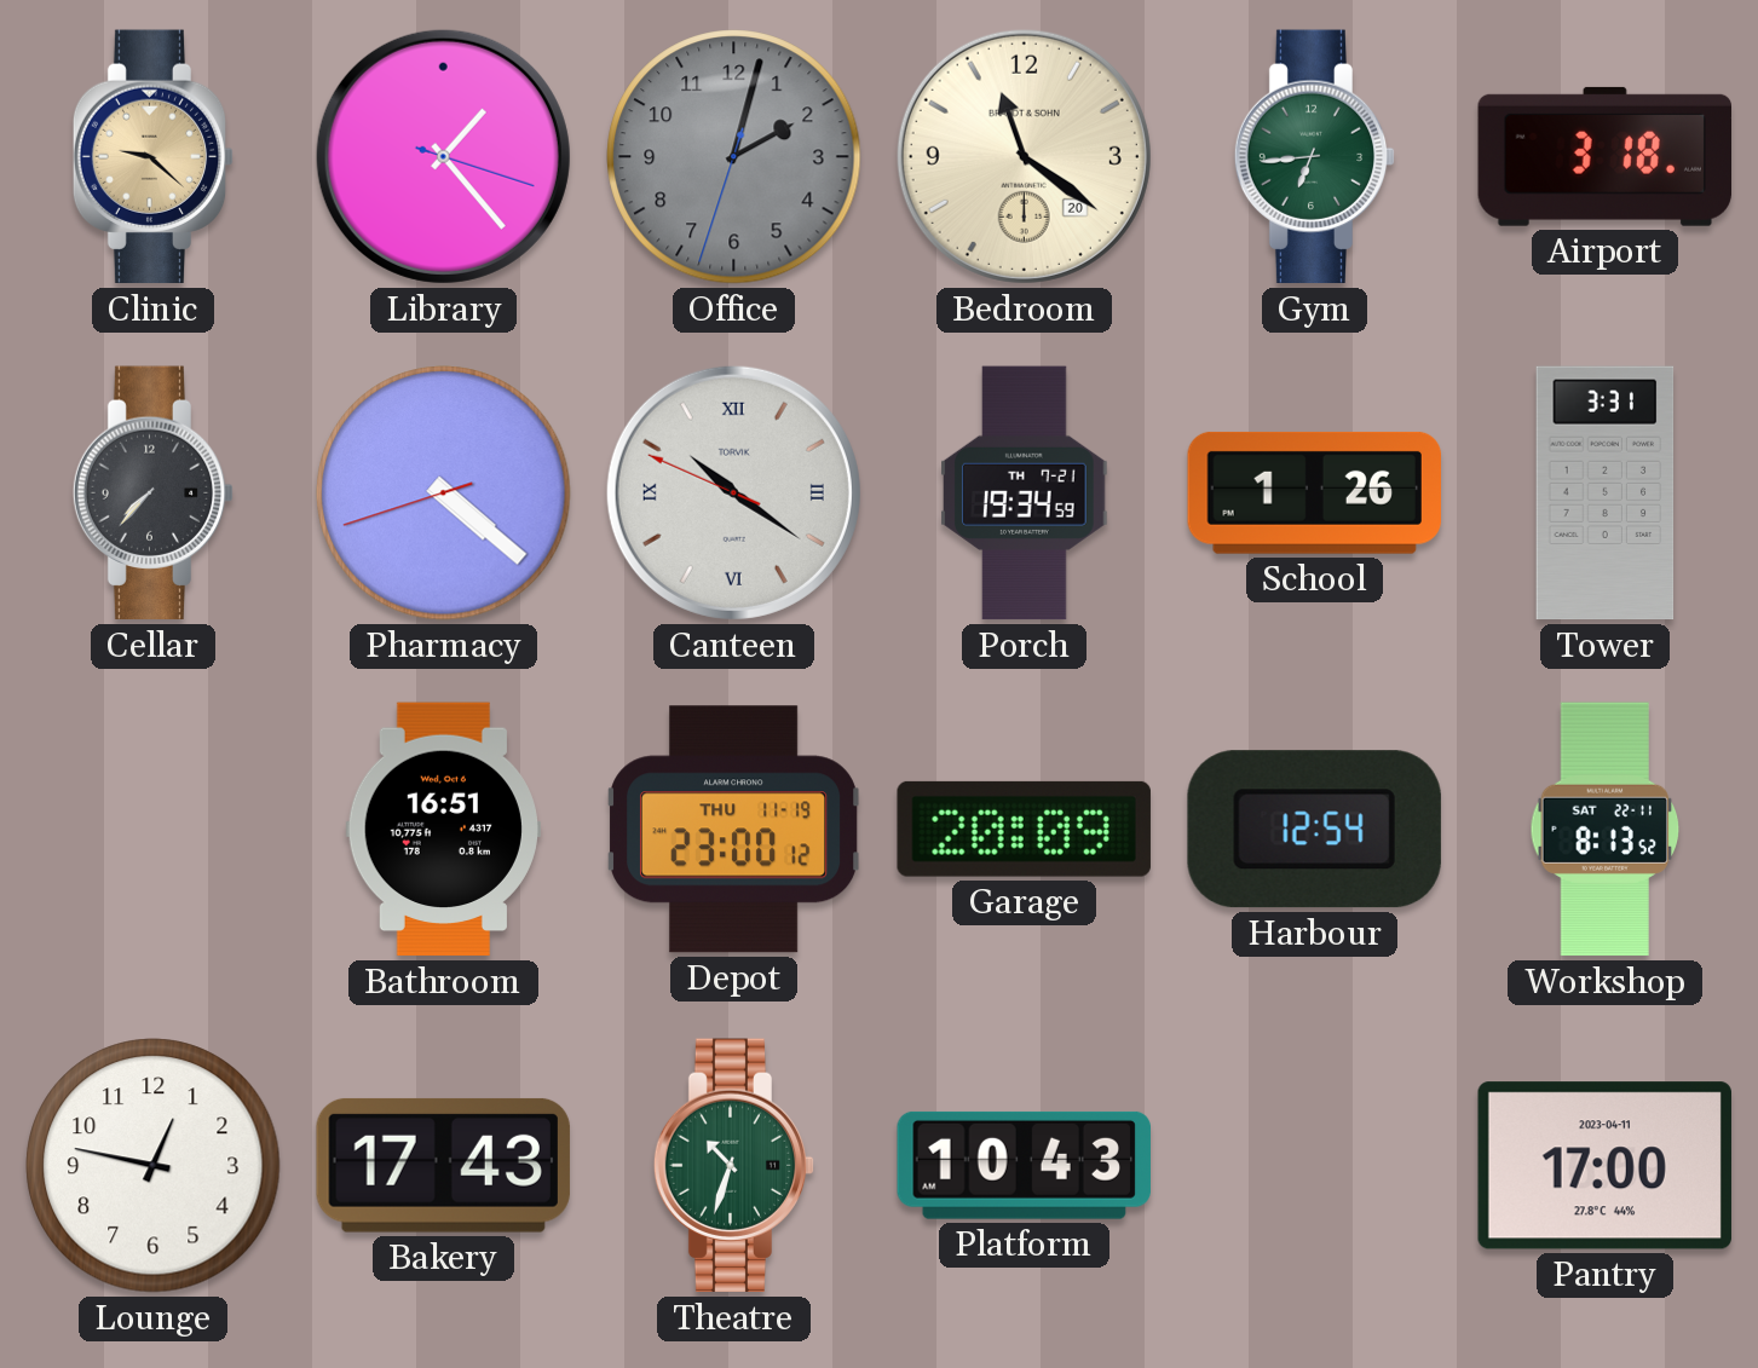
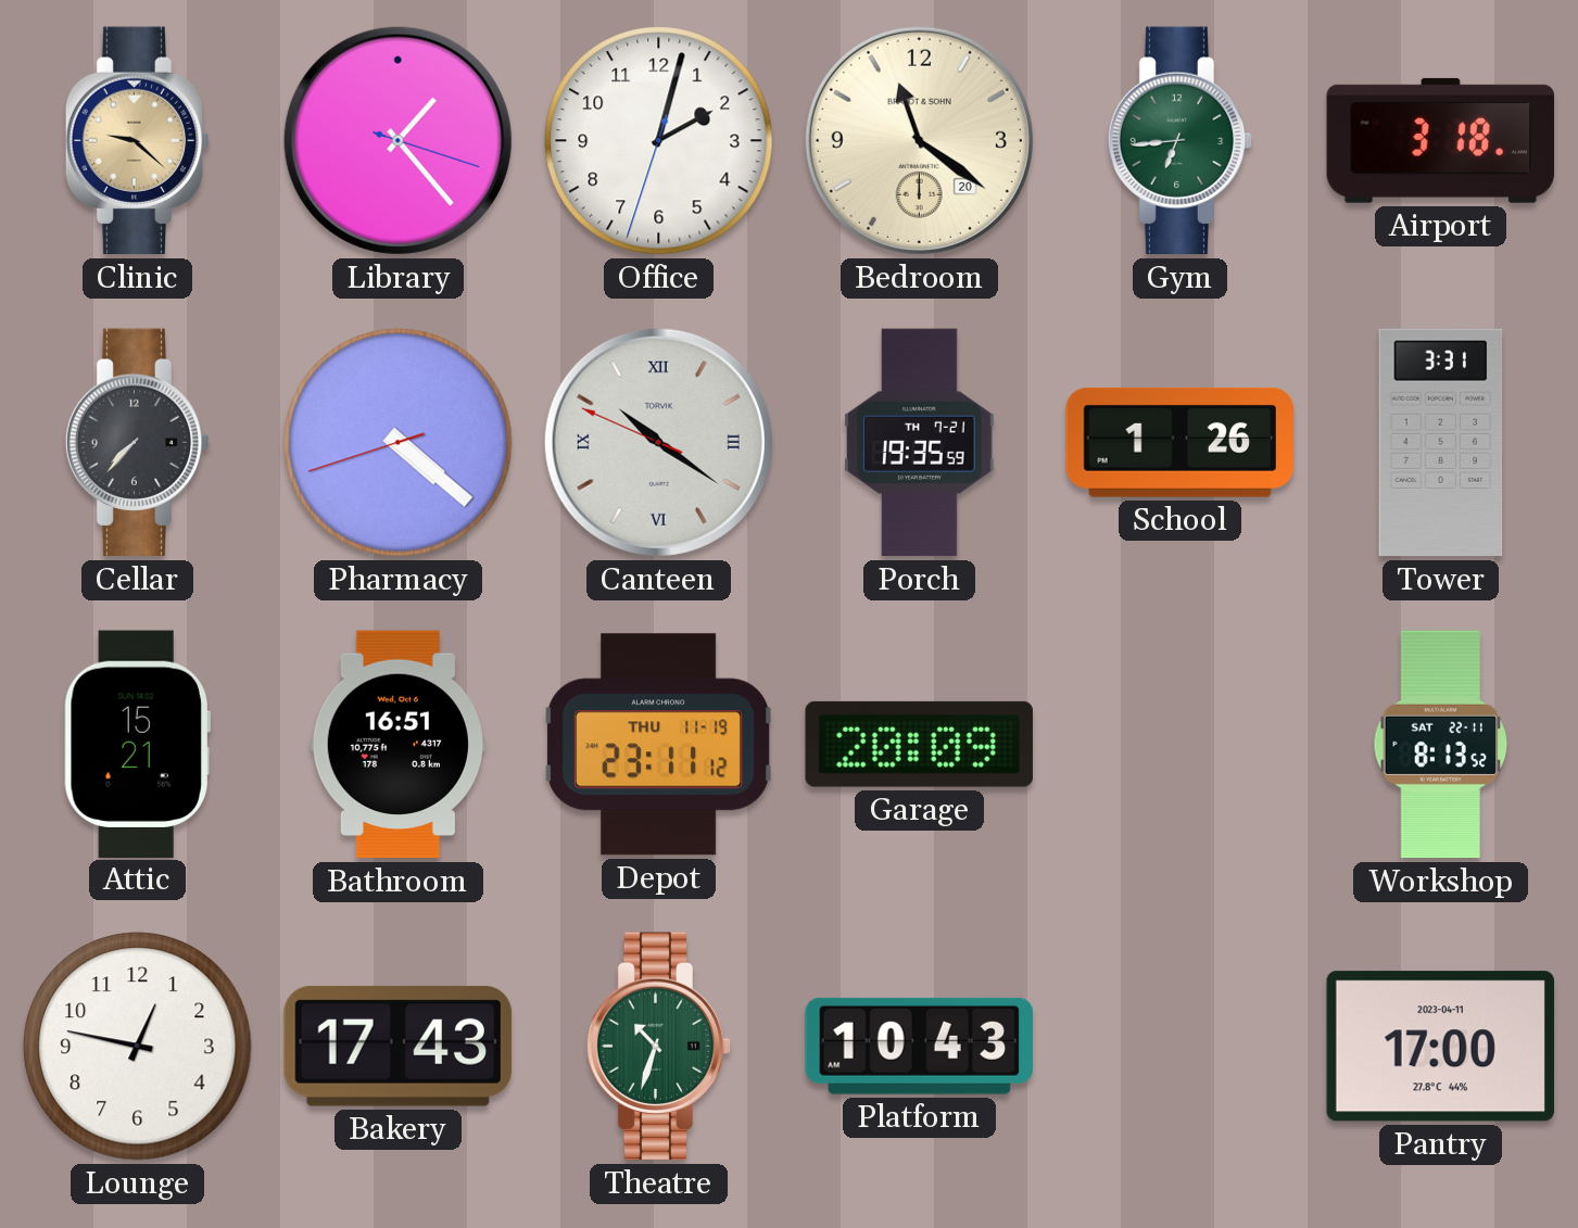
Office dial: grey -> white
Porch: 19:34 -> 19:35
Attic: none -> 15:21
Depot: 23:00 -> 23:11
Harbour: 12:54 -> none
